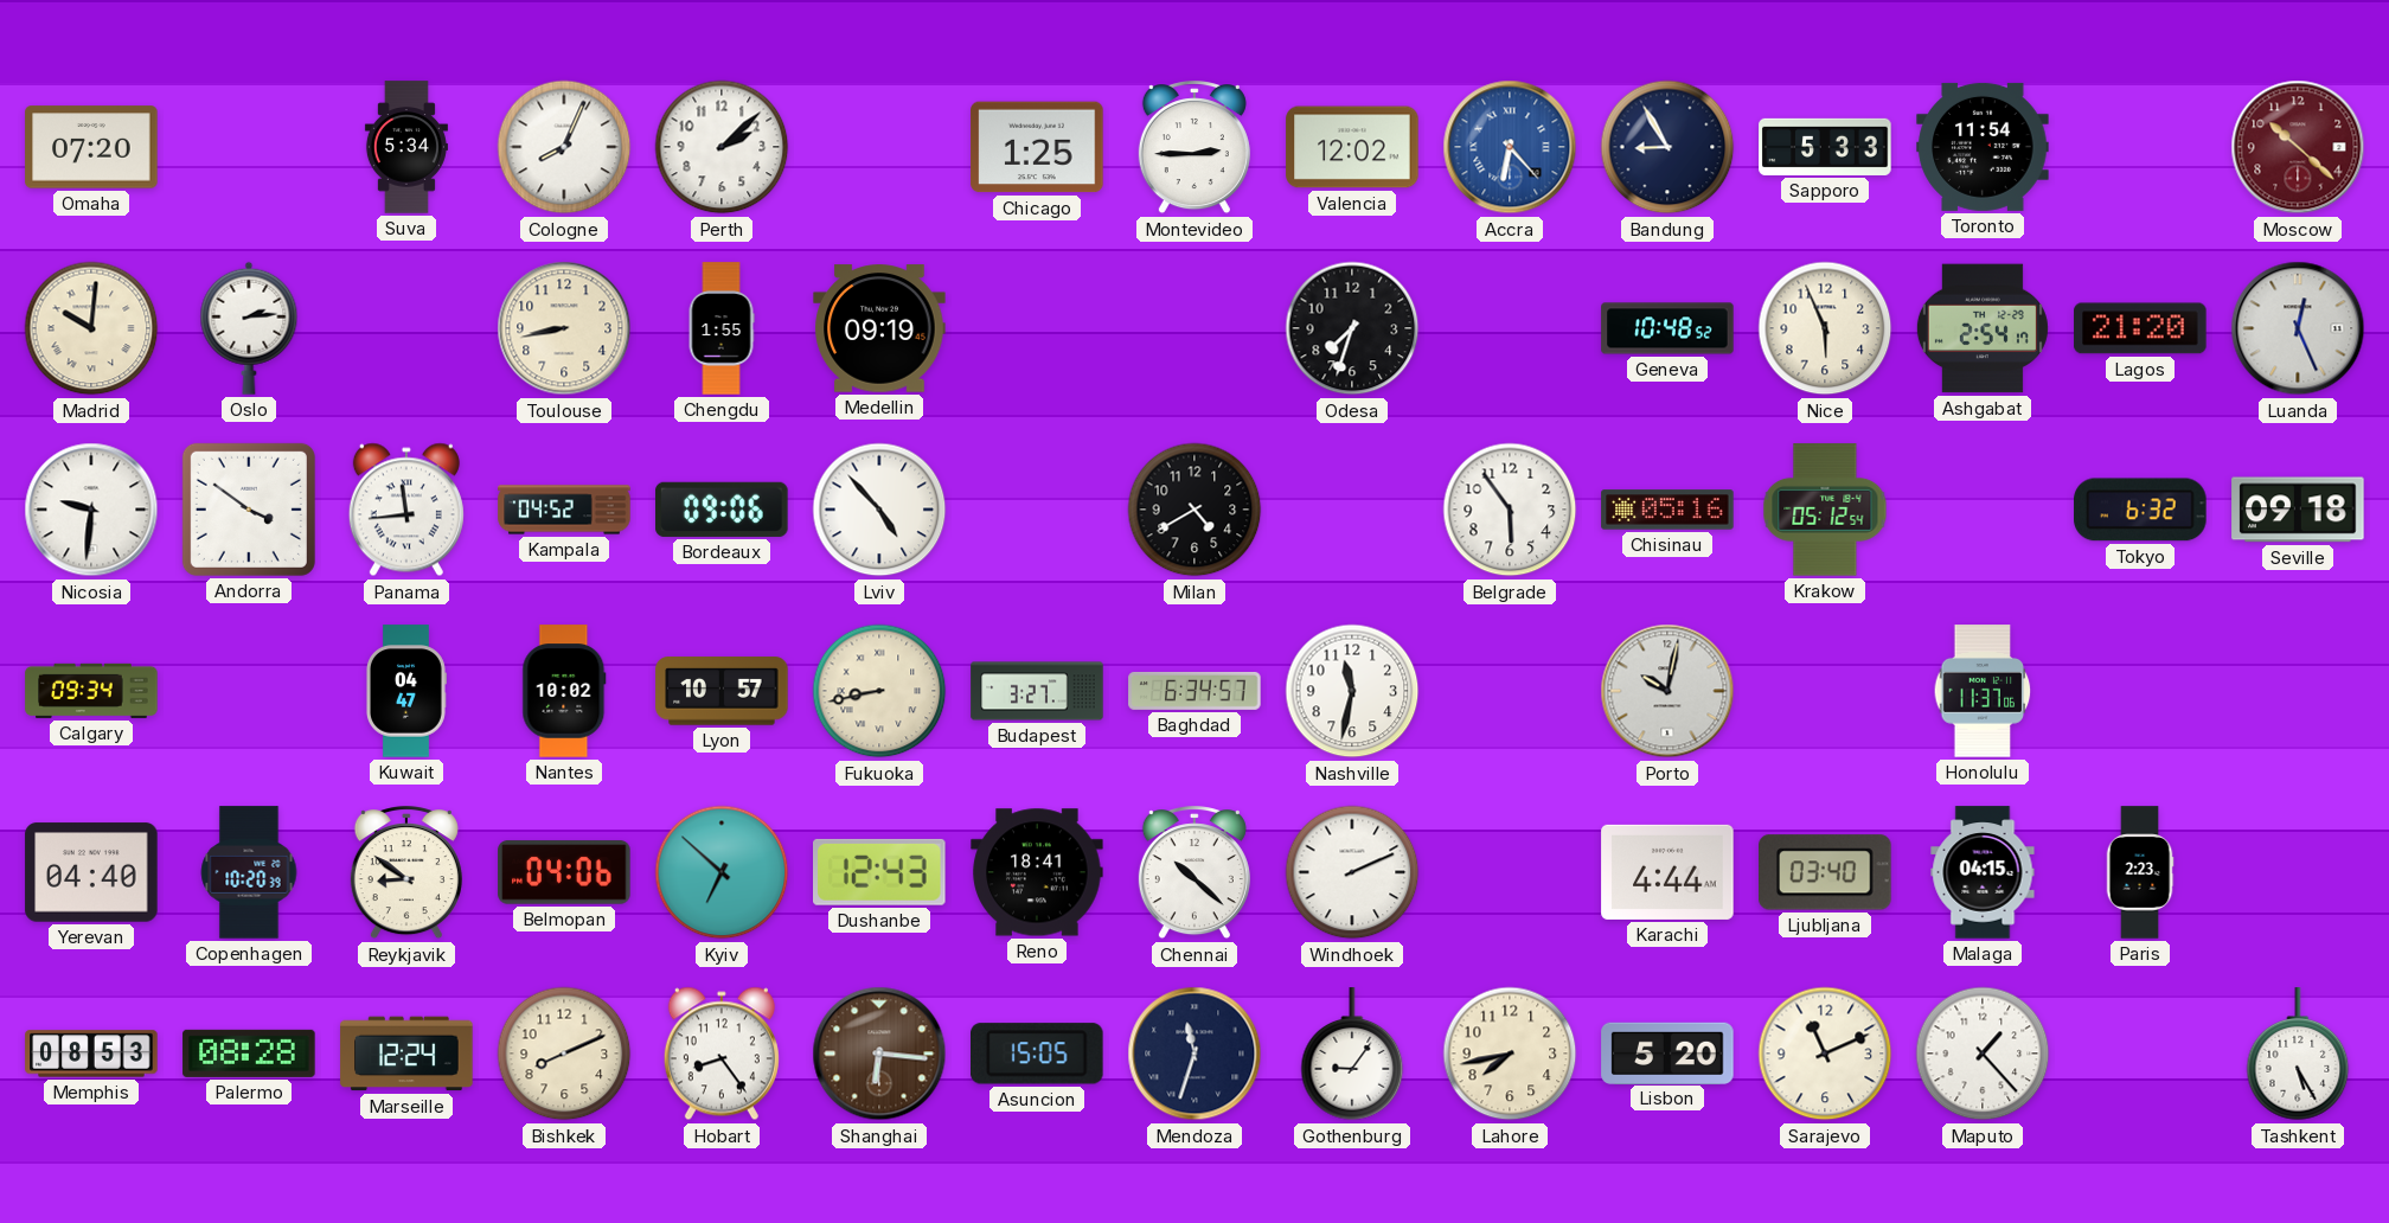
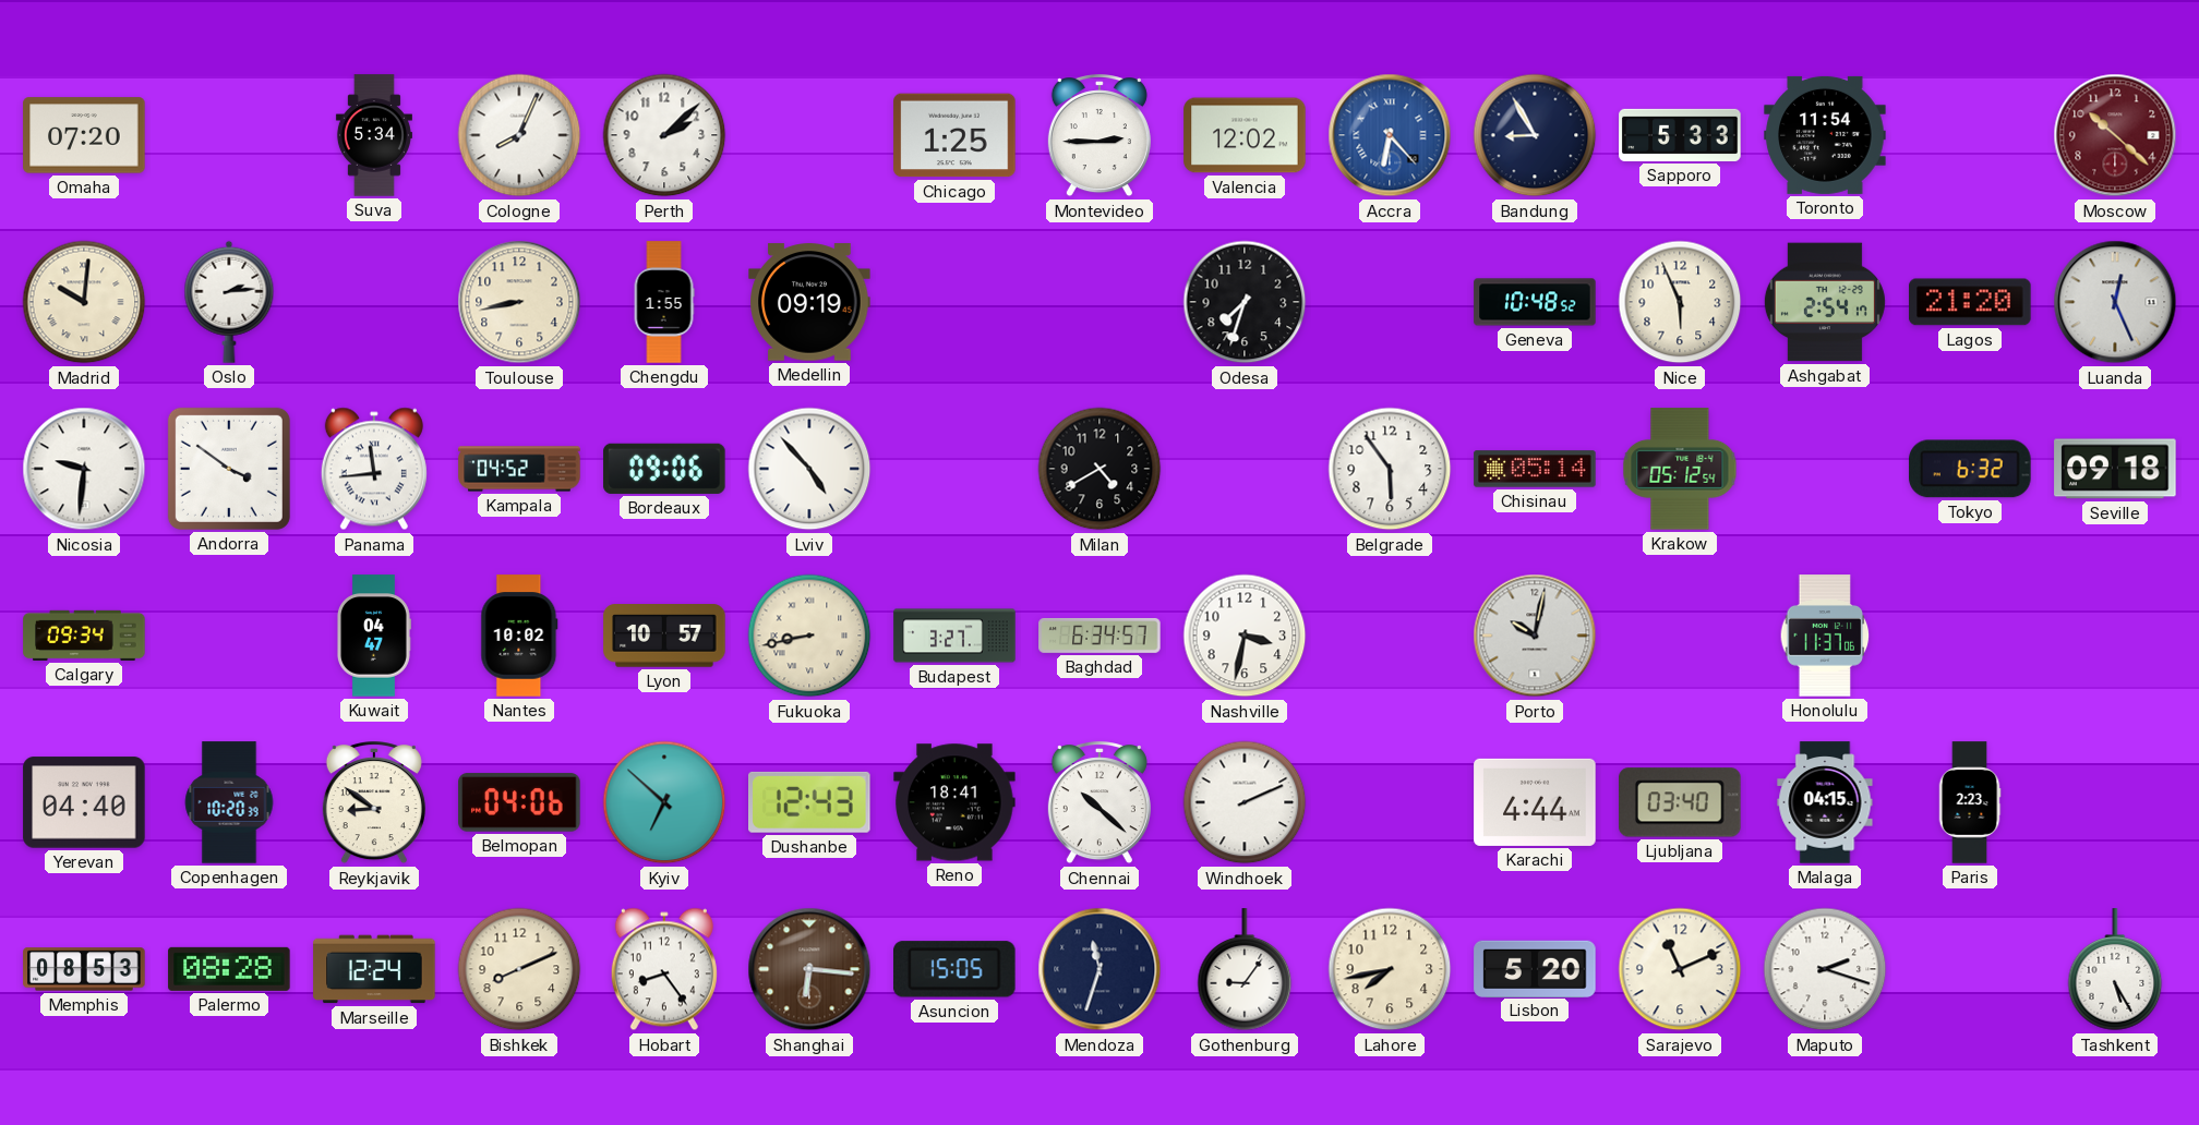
Chisinau: 05:16 -> 05:14
Nashville: 11:32 -> 3:32
Maputo: 1:23 -> 2:18
